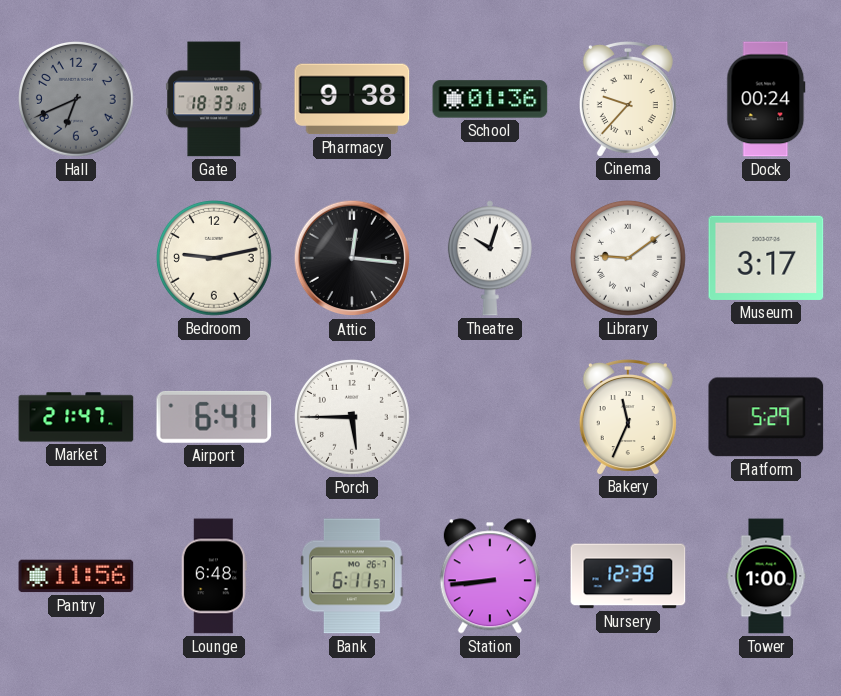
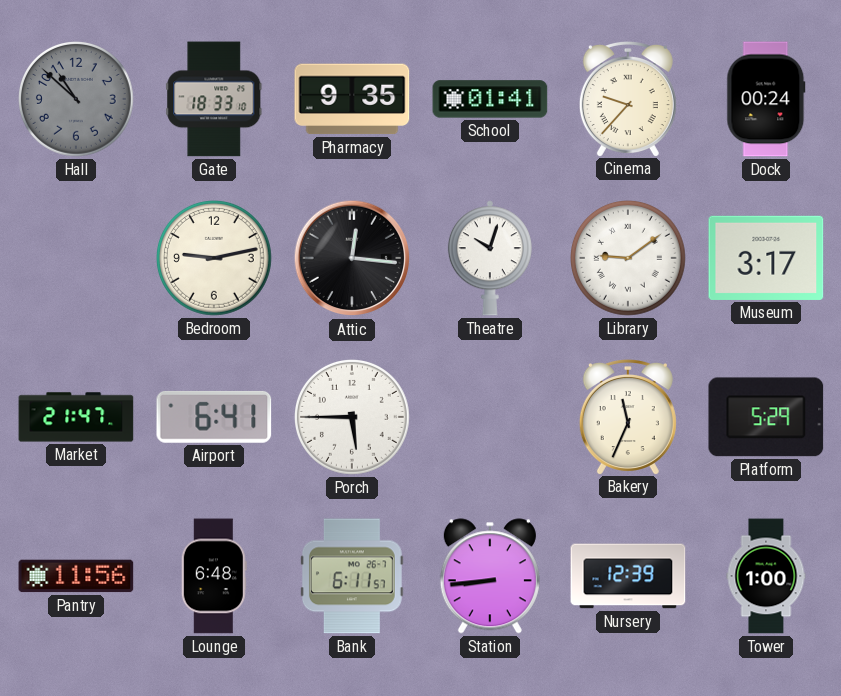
Hall: 6:41 -> 10:52
Pharmacy: 9:38 -> 9:35
School: 01:36 -> 01:41
